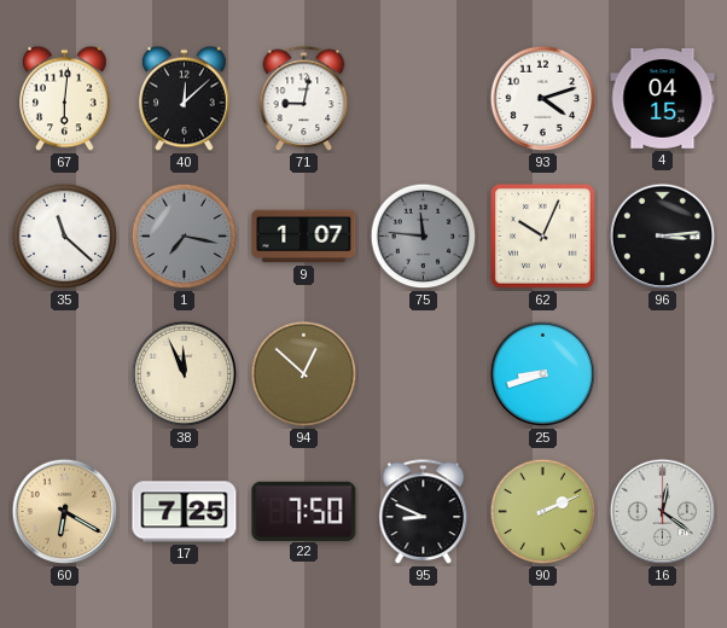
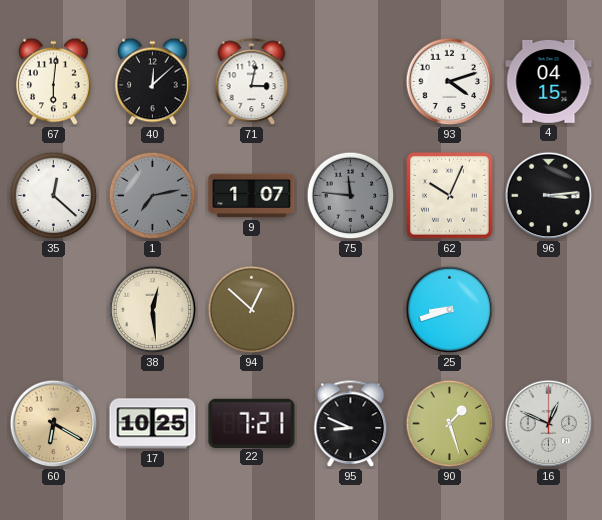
71: 9:02 -> 3:02
35: 11:22 -> 12:22
1: 7:17 -> 7:13
38: 11:56 -> 12:29
17: 7:25 -> 10:25
22: 7:50 -> 7:21
90: 2:11 -> 1:27
16: 12:21 -> 12:49
